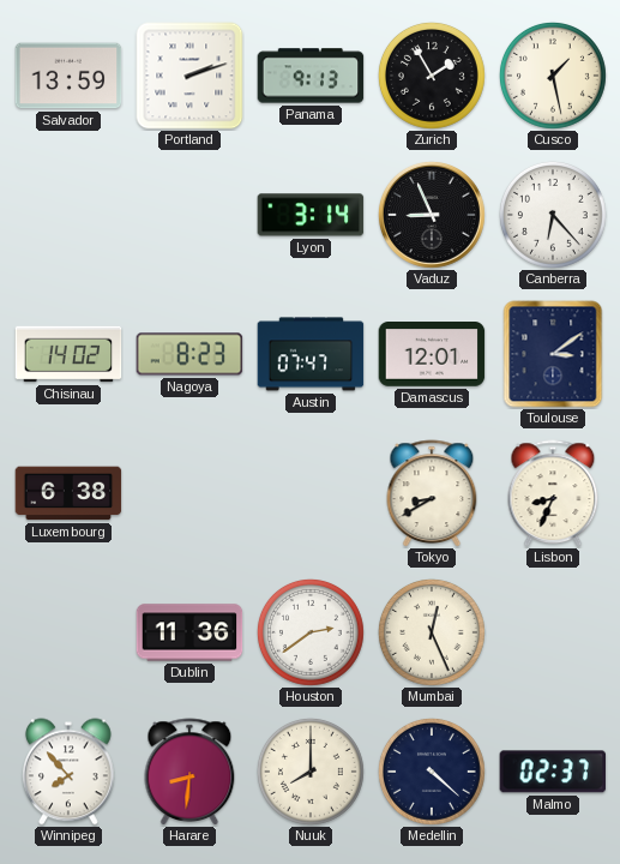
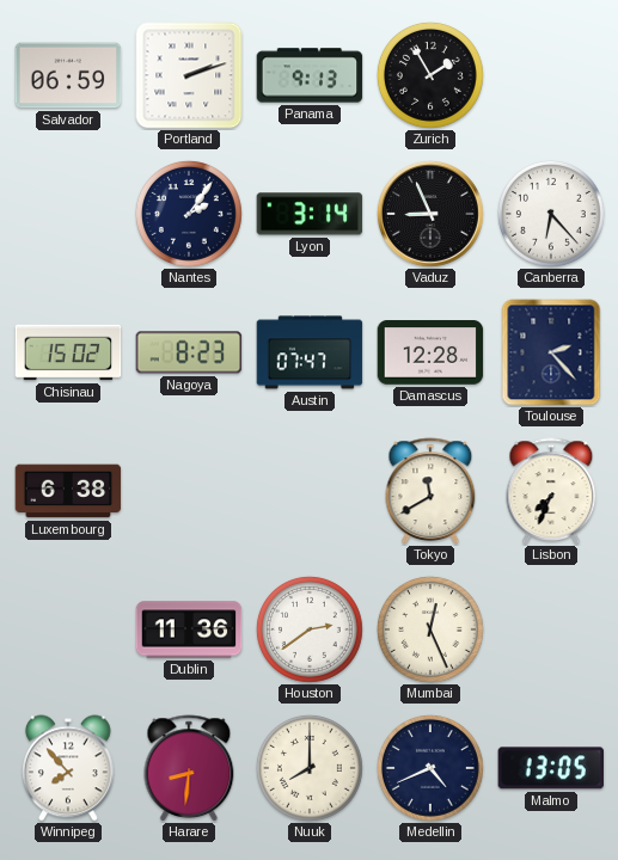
Salvador: 13:59 -> 06:59
Cusco: 1:28 -> none
Nantes: none -> 2:06
Chisinau: 14:02 -> 15:02
Damascus: 12:01 -> 12:28
Toulouse: 3:09 -> 2:23
Tokyo: 8:40 -> 11:40
Lisbon: 8:34 -> 7:34
Medellin: 4:22 -> 4:41
Malmo: 02:37 -> 13:05
